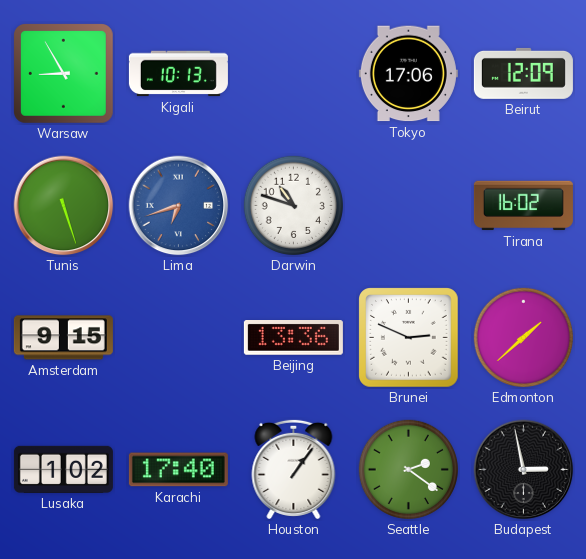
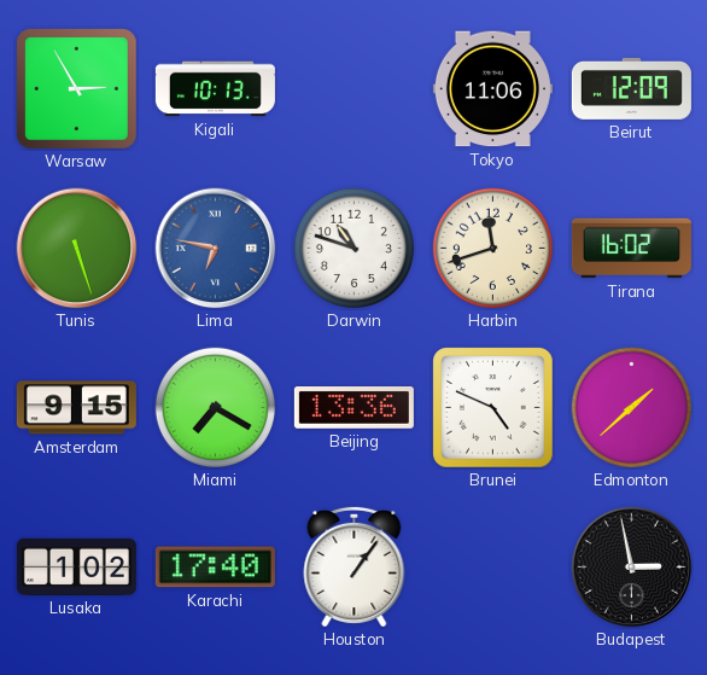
Warsaw: 8:55 -> 2:55
Tokyo: 17:06 -> 11:06
Lima: 6:42 -> 6:47
Harbin: none -> 11:42
Miami: none -> 7:20
Brunei: 2:49 -> 4:49
Seattle: 2:21 -> none
